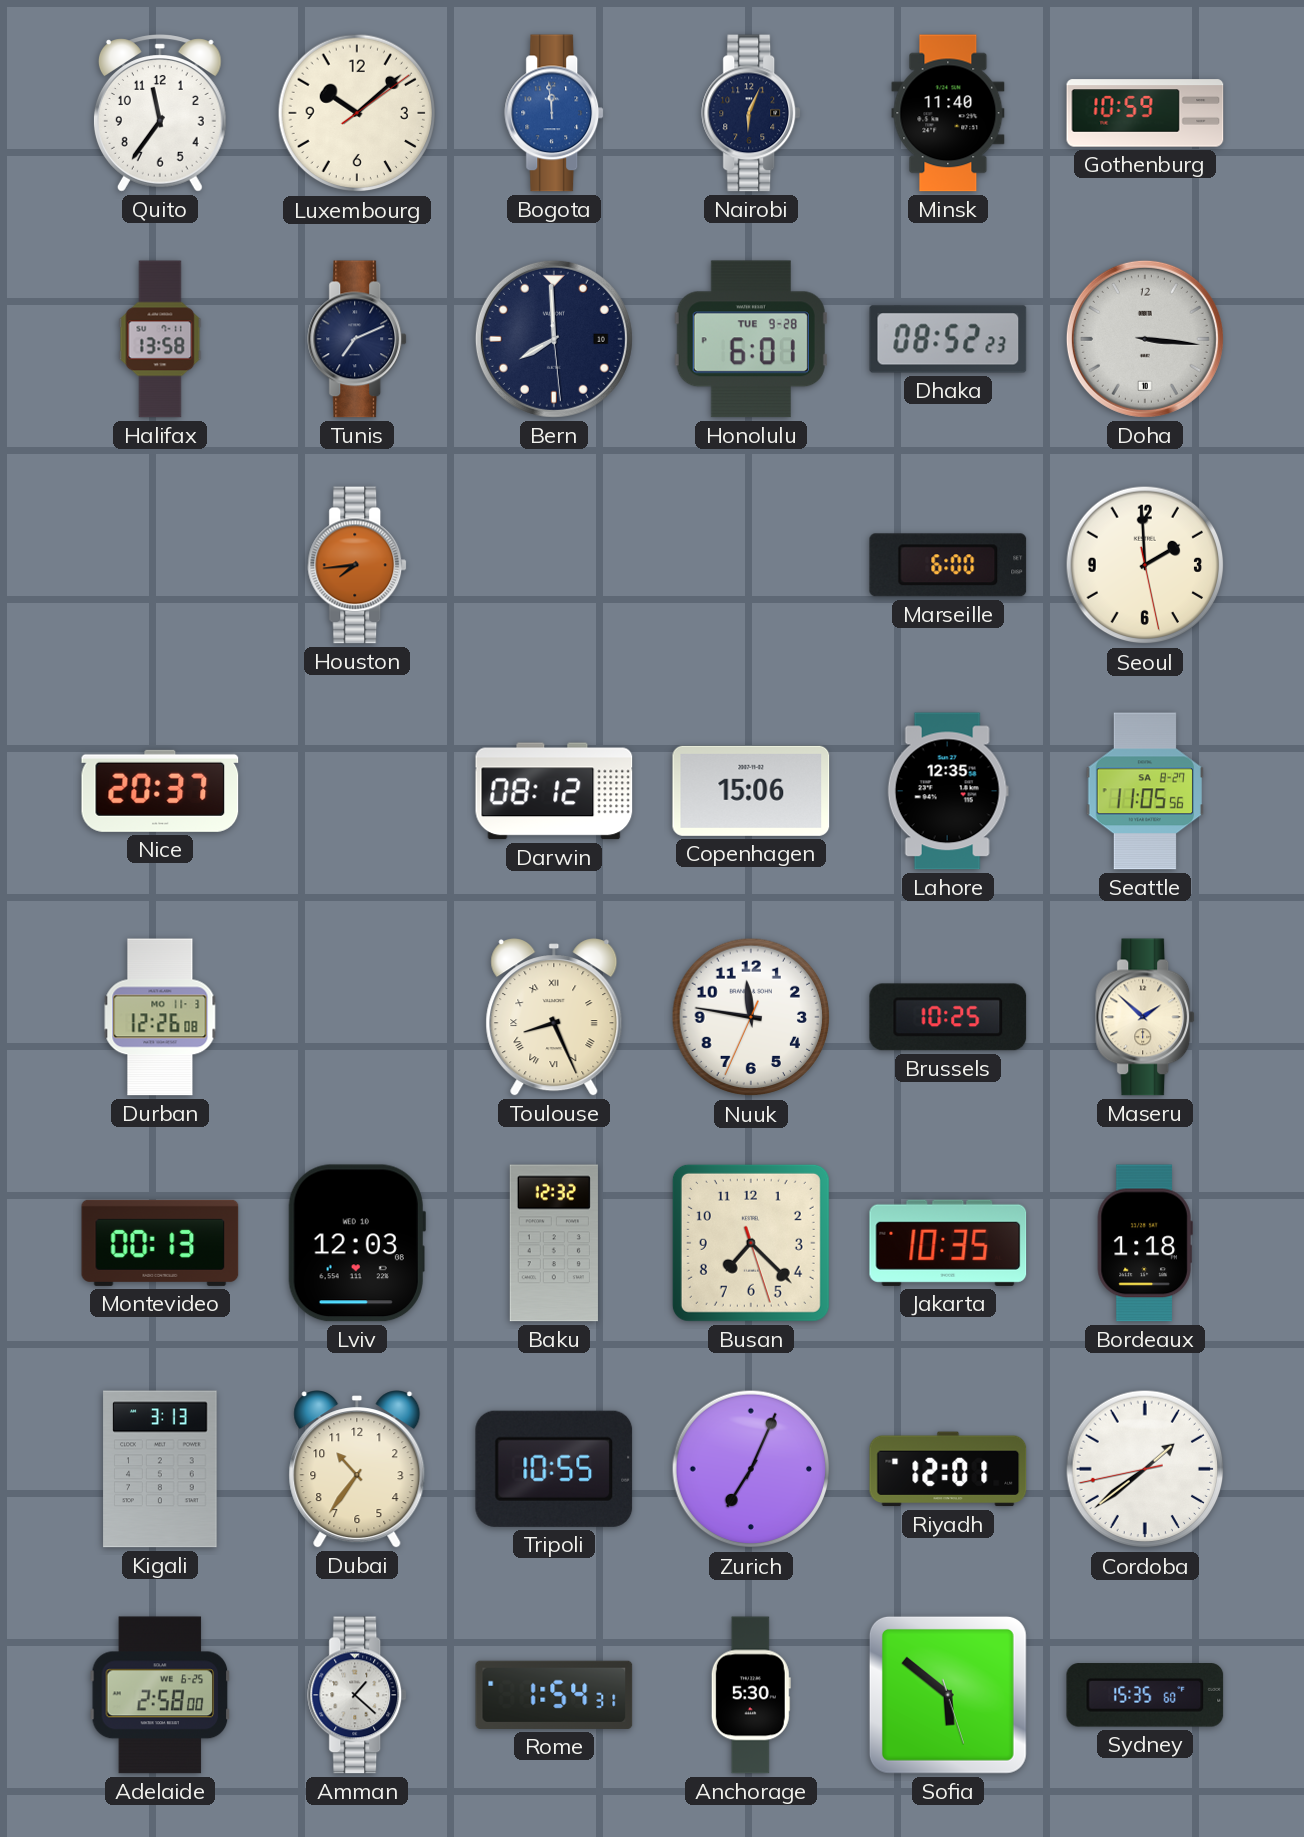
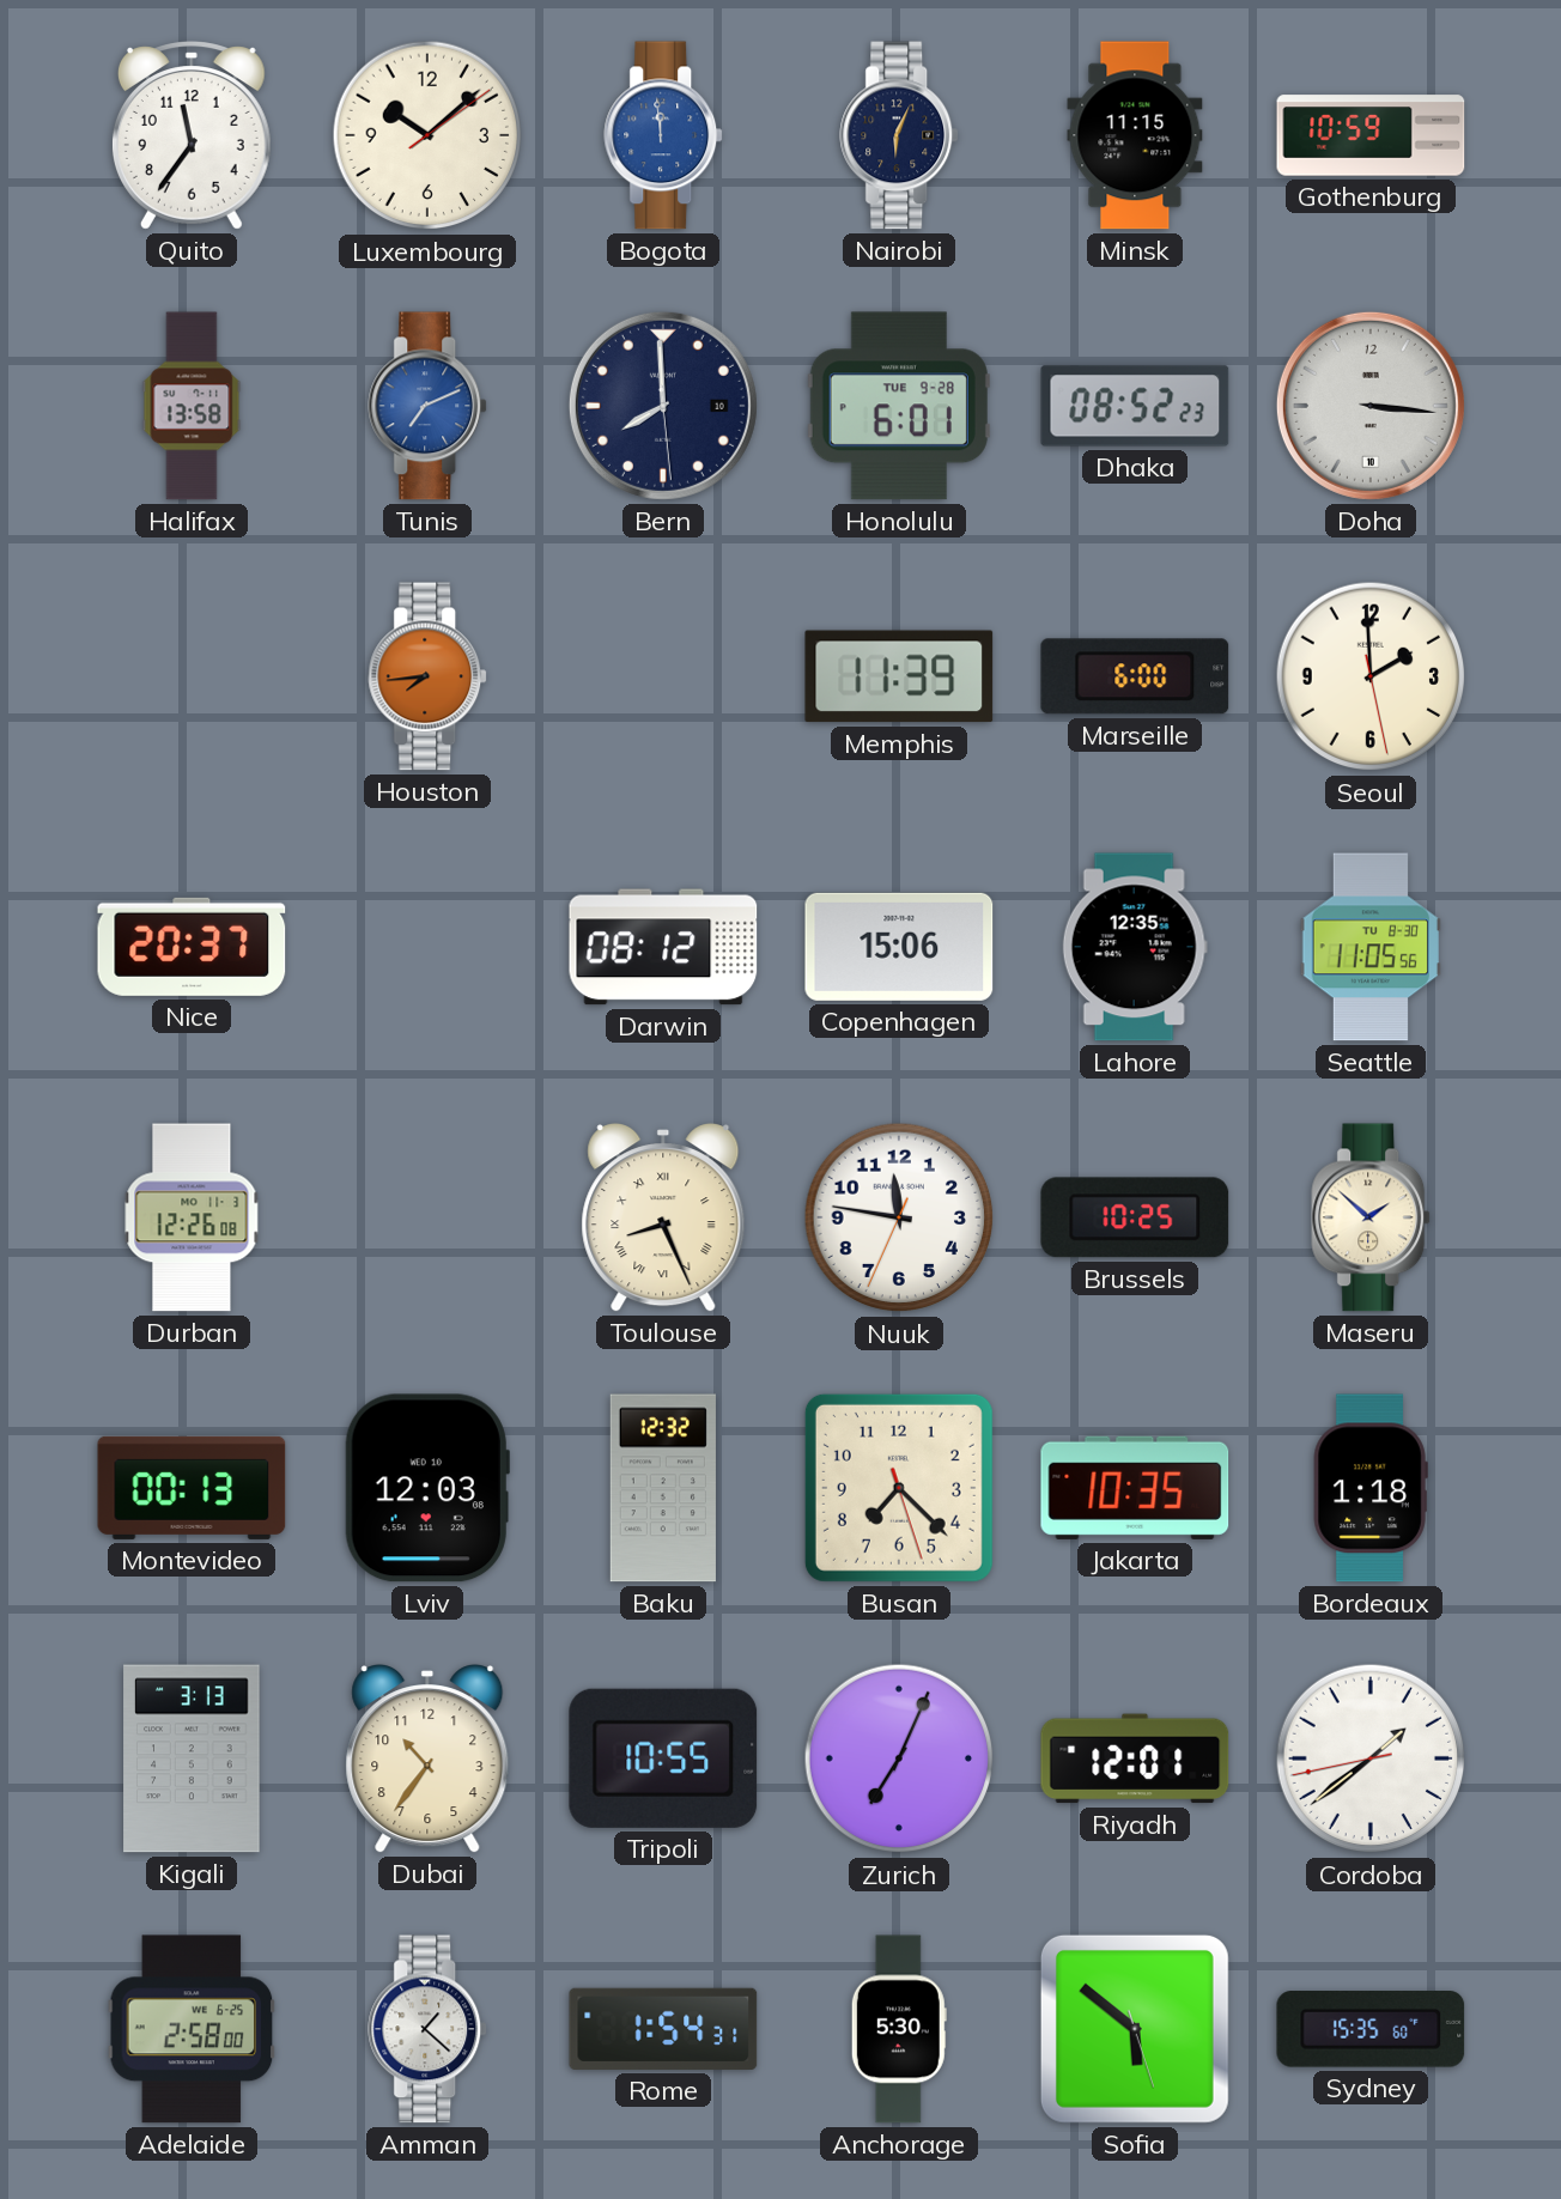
Minsk: 11:40 -> 11:15
Tunis dial: navy -> blue
Memphis: none -> 11:39
Seattle date: SA 8-27 -> TU 8-30
